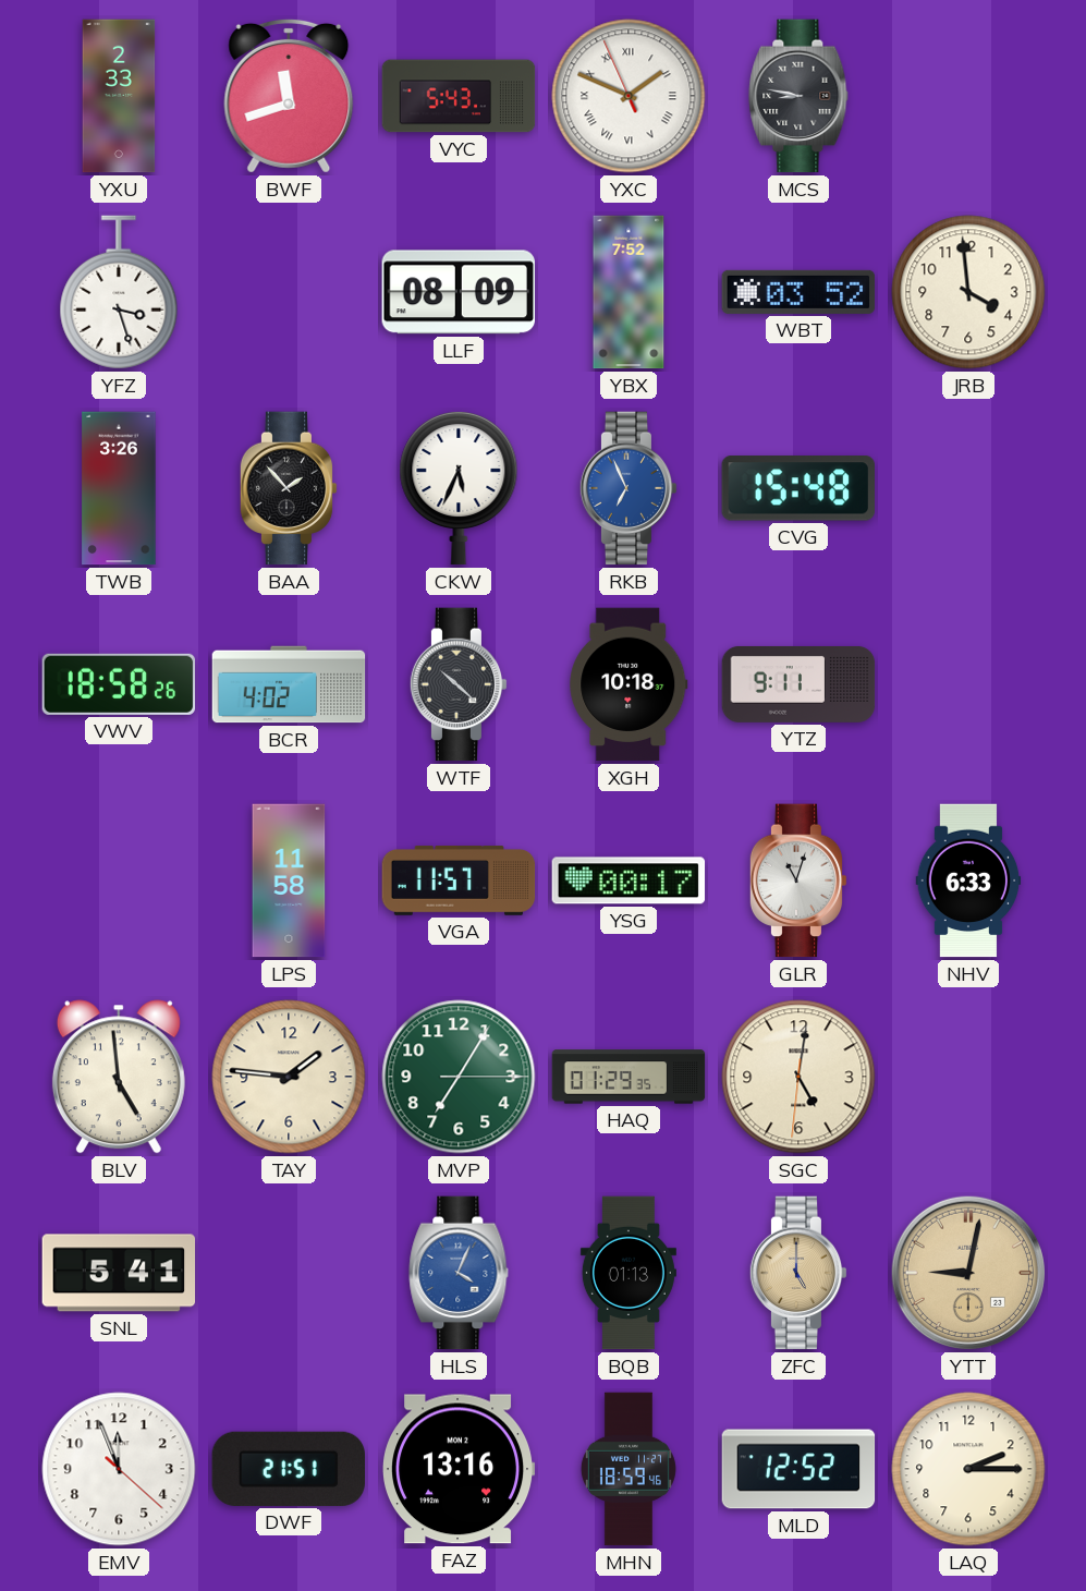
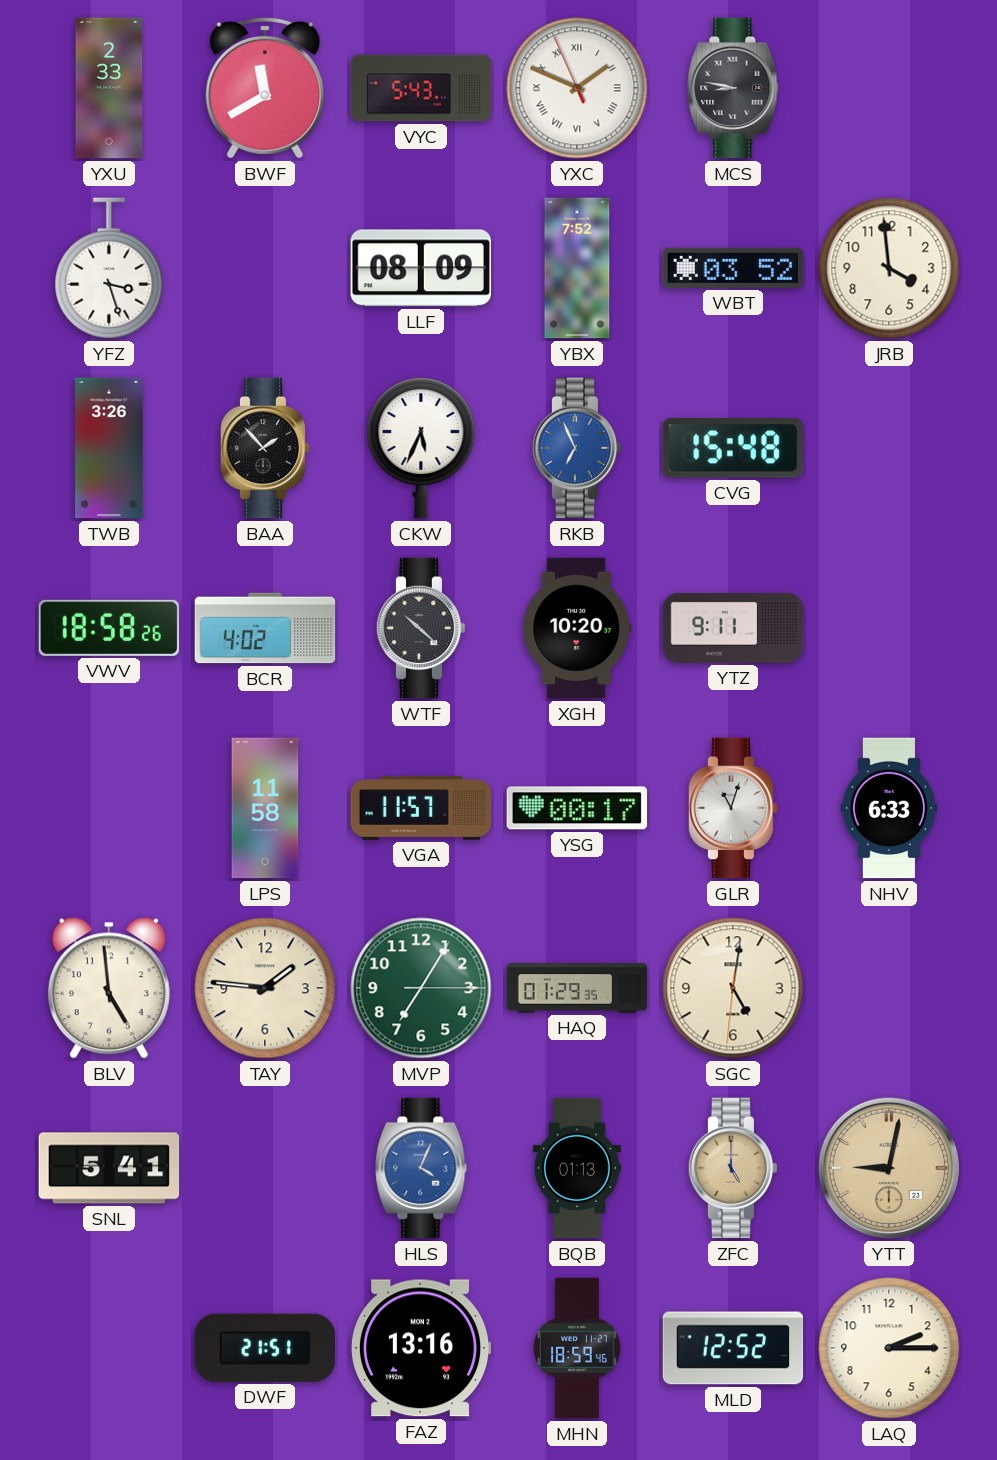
BWF: 11:42 -> 11:40
XGH: 10:18 -> 10:20
EMV: 11:56 -> none
